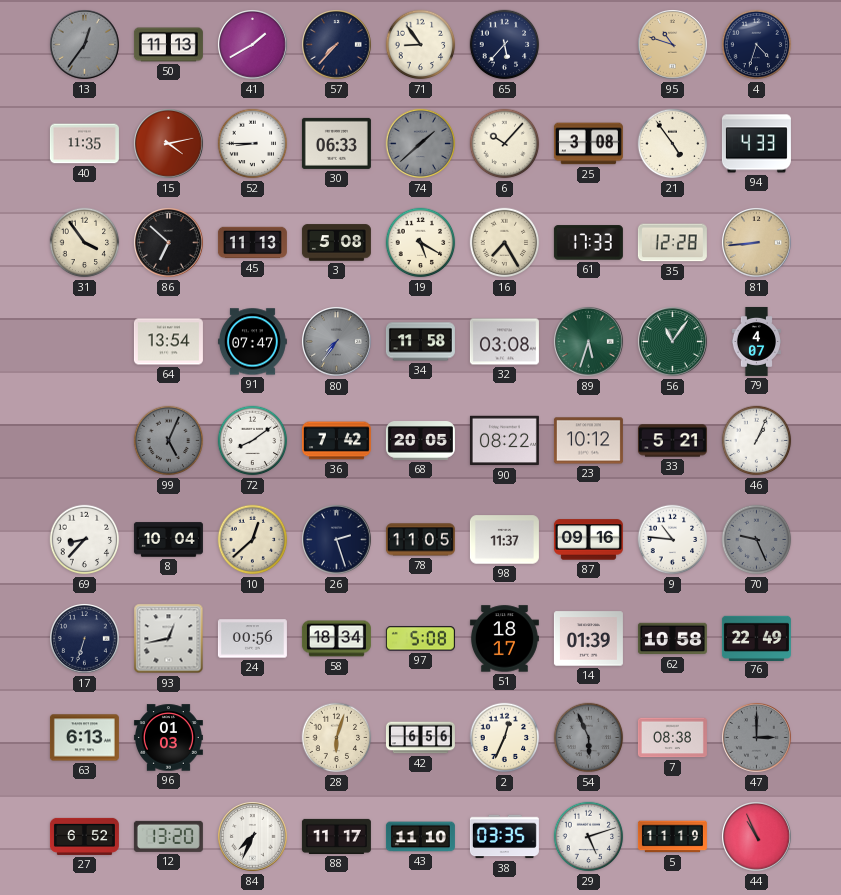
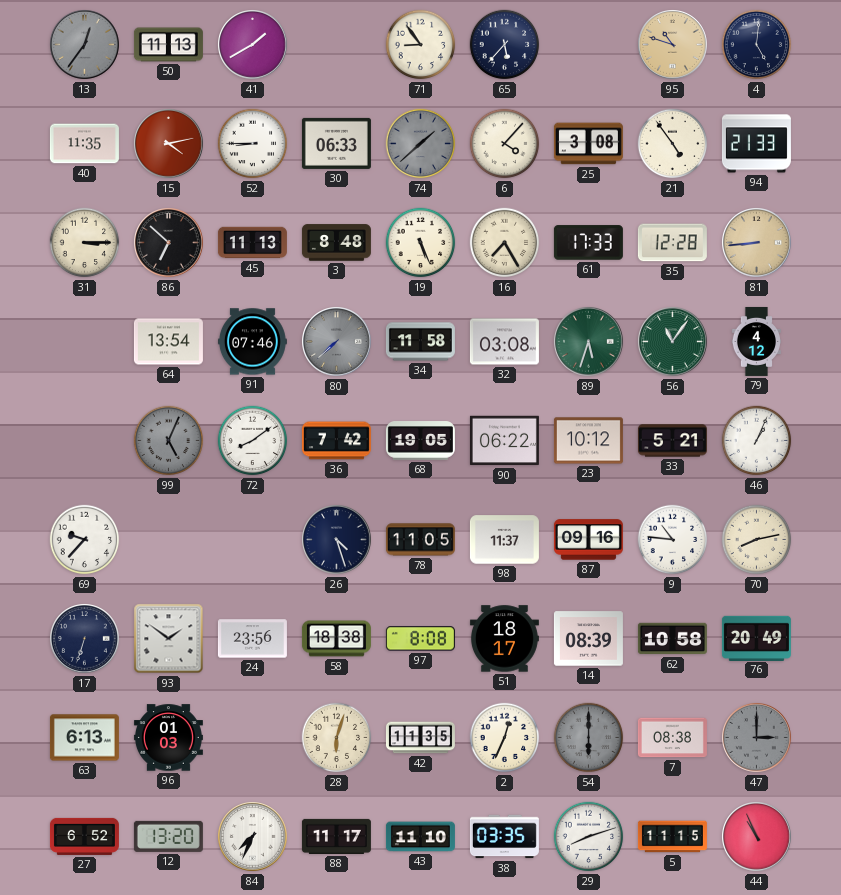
57: 7:37 -> none
4: 4:33 -> 5:01
6: 10:07 -> 4:07
94: 4:33 -> 21:33
31: 3:54 -> 3:15
3: 5:08 -> 8:48
19: 5:20 -> 5:26
91: 07:47 -> 07:46
80: 7:36 -> 7:38
79: 4:07 -> 4:12
68: 20:05 -> 19:05
90: 08:22 -> 06:22
69: 8:37 -> 9:37
8: 10:04 -> none
10: 12:38 -> none
26: 2:27 -> 4:27
70: 9:26 -> 8:13
70 dial: grey -> cream
93: 12:43 -> 1:51
24: 00:56 -> 23:56
58: 18:34 -> 18:38
97: 5:08 -> 8:08
14: 01:39 -> 08:39
76: 22:49 -> 20:49
42: 6:56 -> 11:35
54: 5:56 -> 6:00
29: 5:12 -> 8:12
5: 11:19 -> 11:15
